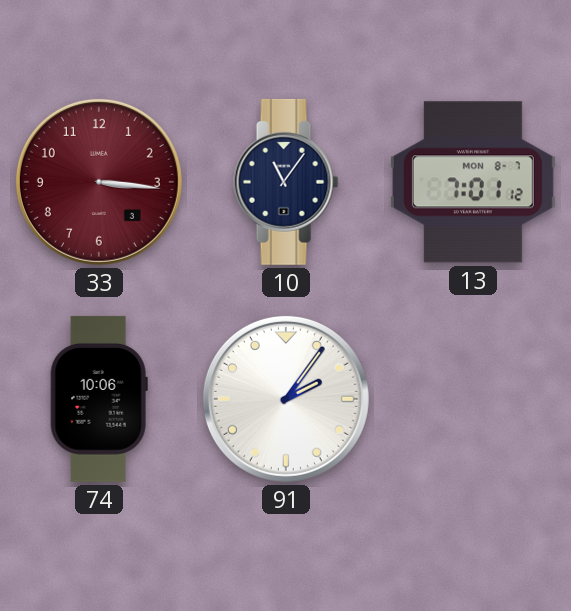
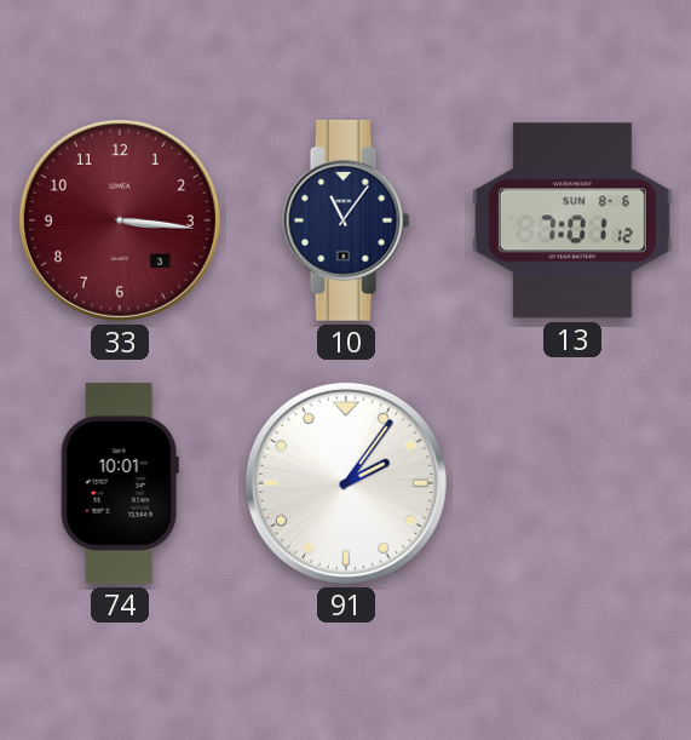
13 date: MON 8-7 -> SUN 8-6
74: 10:06 -> 10:01
